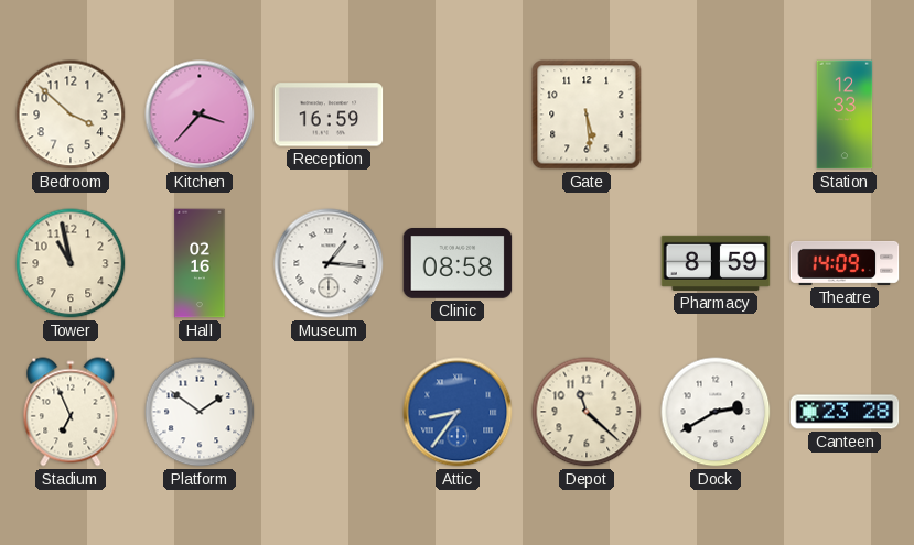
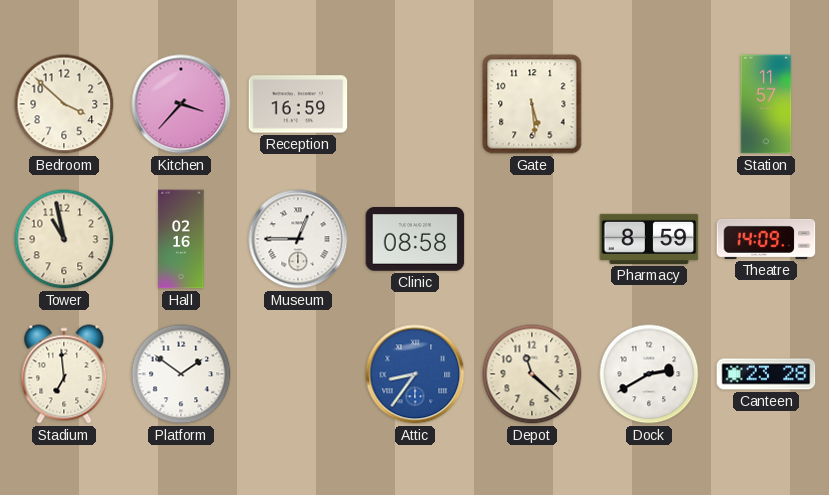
Station: 12:33 -> 11:57
Museum: 1:16 -> 12:45
Stadium: 6:56 -> 6:59
